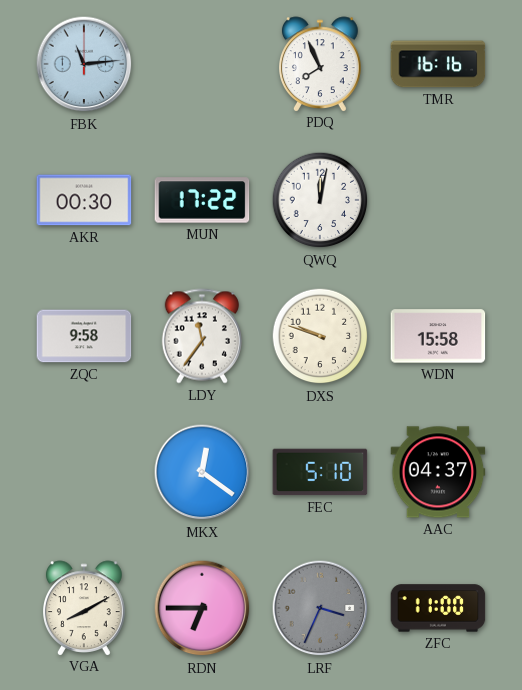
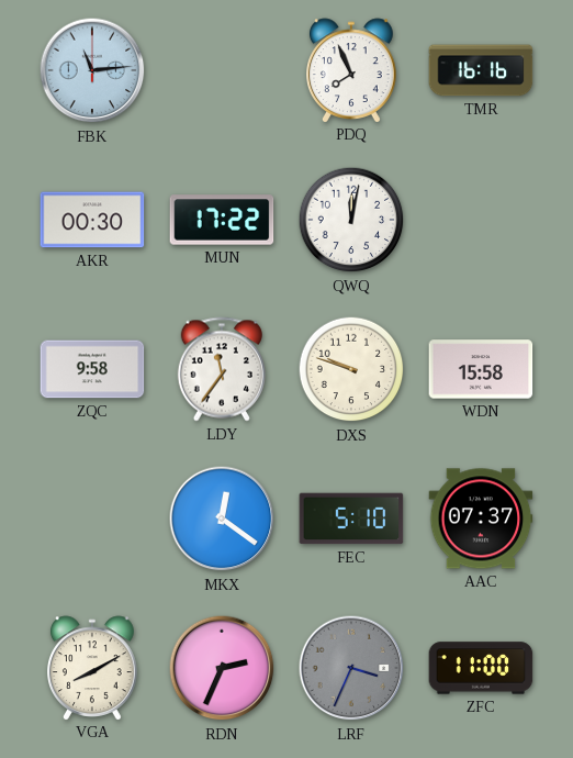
AAC: 04:37 -> 07:37
RDN: 6:45 -> 2:34
